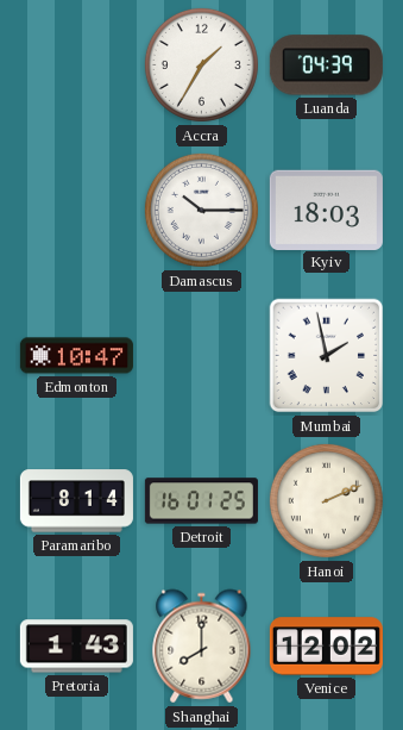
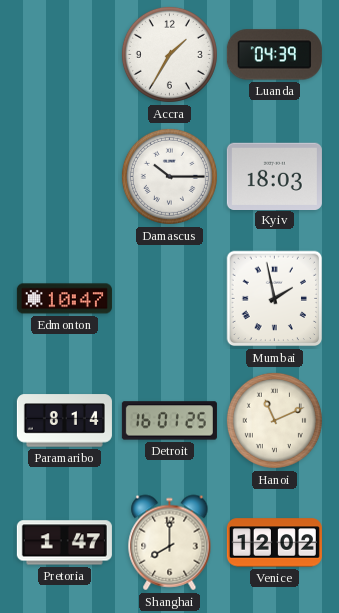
Hanoi: 2:11 -> 11:11
Pretoria: 1:43 -> 1:47
